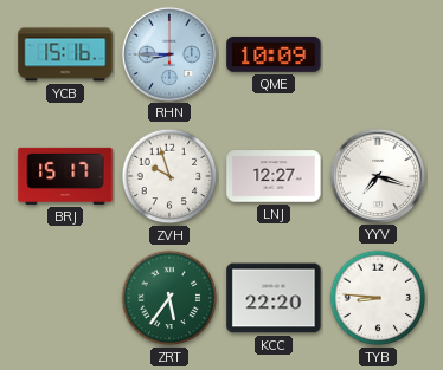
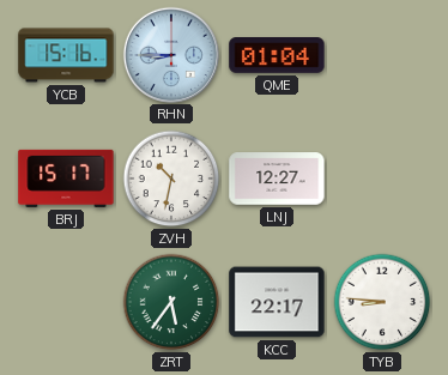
QME: 10:09 -> 01:04
ZVH: 9:57 -> 10:32
YYV: 7:18 -> none
KCC: 22:20 -> 22:17
